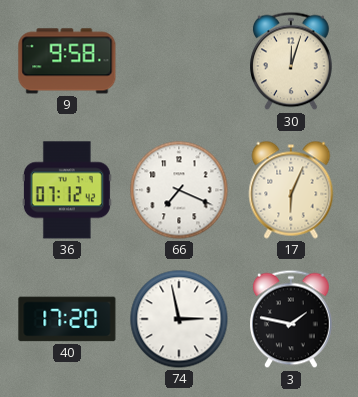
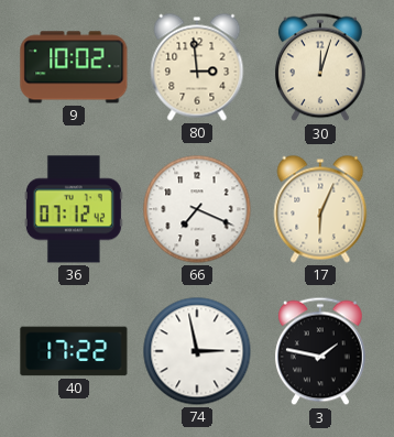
9: 9:58 -> 10:02
80: none -> 2:59
40: 17:20 -> 17:22
